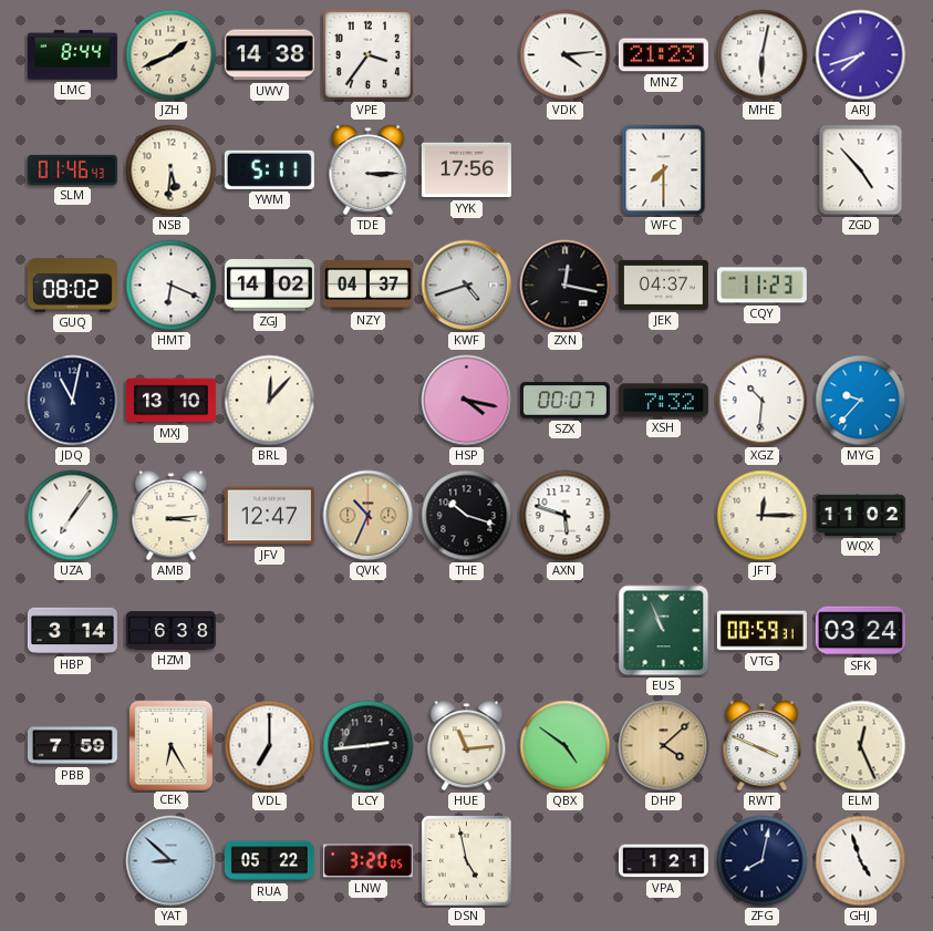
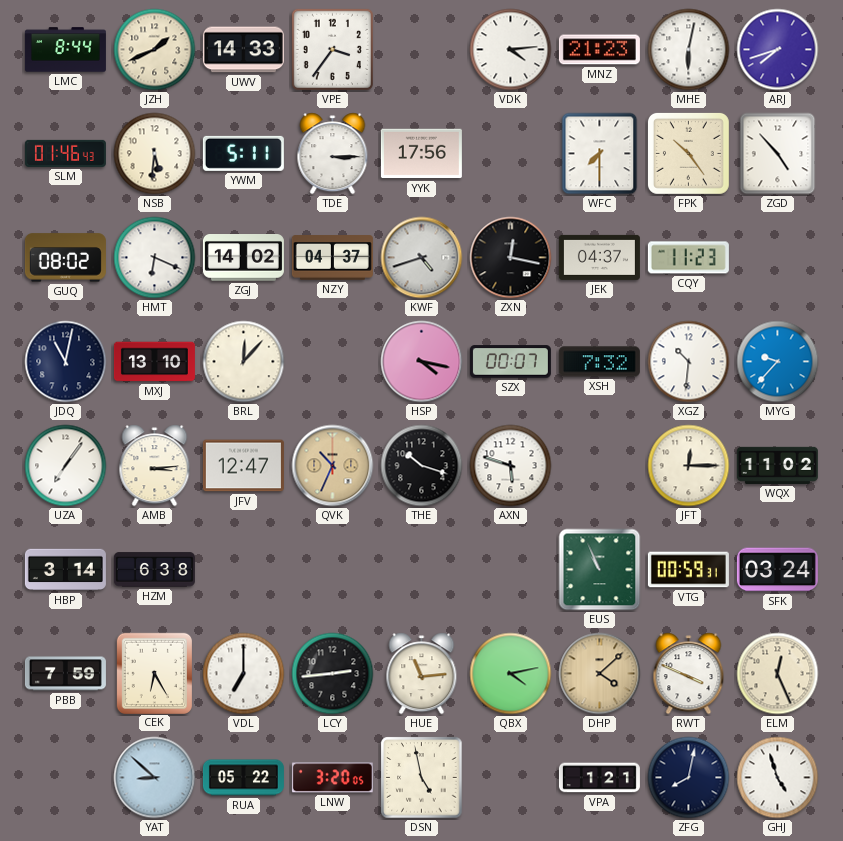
UWV: 14:38 -> 14:33
FPK: none -> 10:24
QBX: 4:51 -> 4:13
